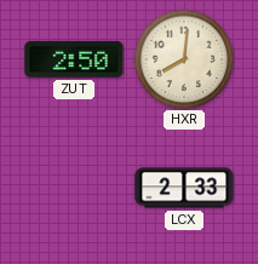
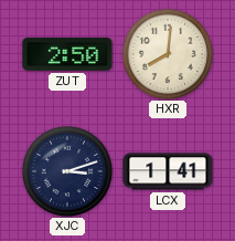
XJC: none -> 3:12
LCX: 2:33 -> 1:41
